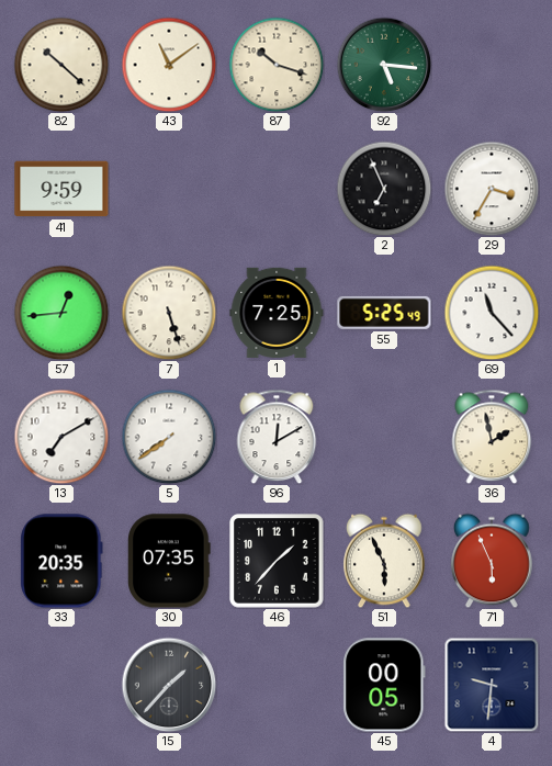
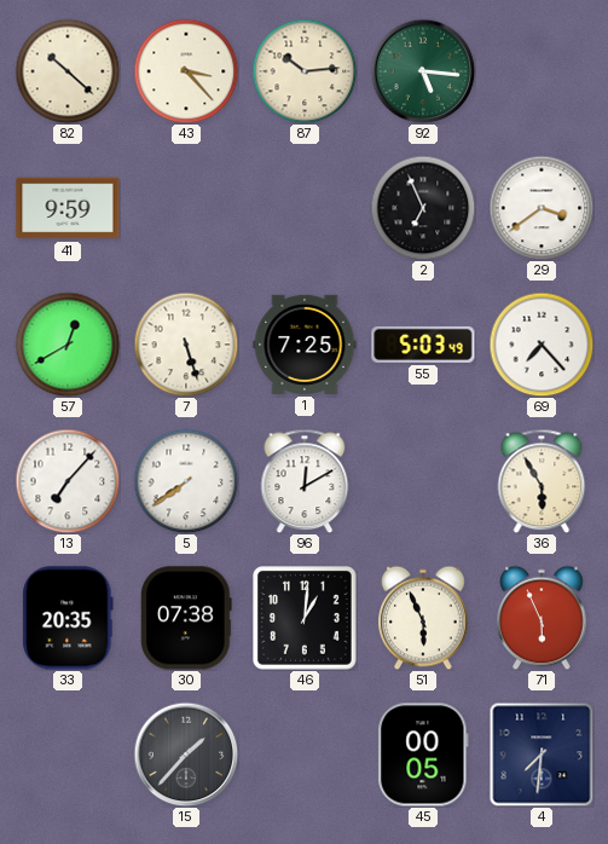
43: 11:09 -> 3:23
87: 10:18 -> 10:14
29: 3:35 -> 3:39
57: 12:44 -> 12:40
55: 5:25 -> 5:03
69: 11:23 -> 7:23
13: 7:10 -> 7:07
36: 1:58 -> 5:55
30: 07:35 -> 07:38
46: 1:37 -> 1:01
4: 9:31 -> 7:31
